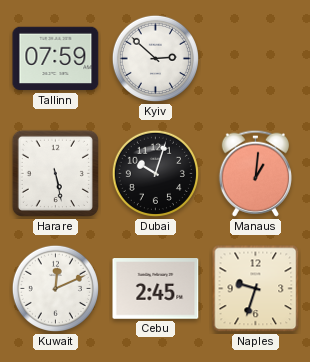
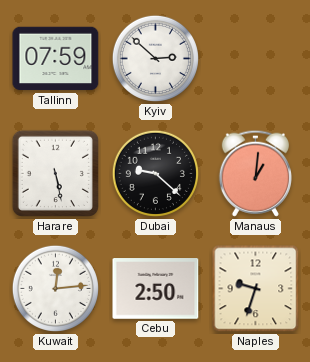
Dubai: 10:03 -> 9:22
Kuwait: 12:11 -> 12:14
Cebu: 2:45 -> 2:50
